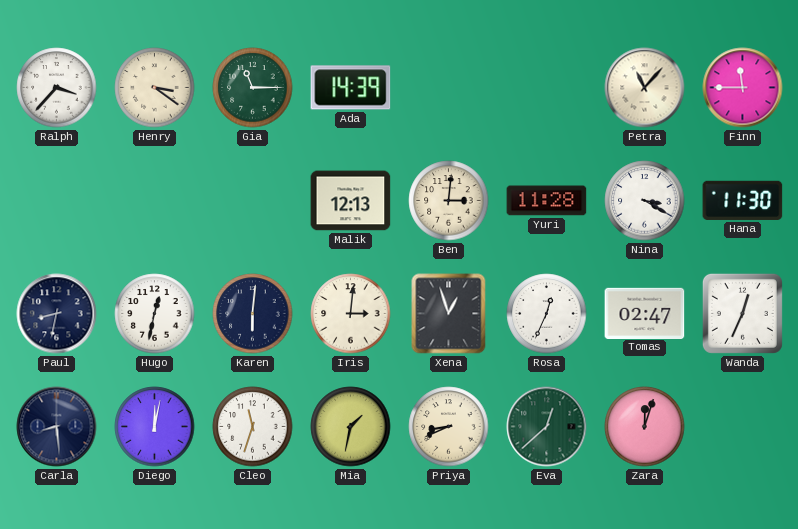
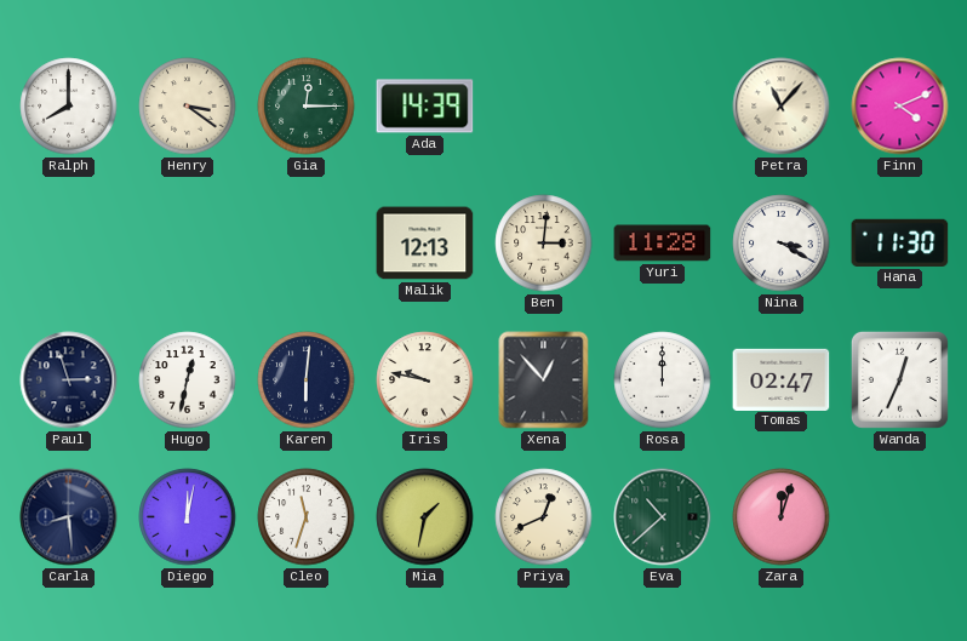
Ralph: 3:37 -> 8:00
Gia: 11:15 -> 12:15
Finn: 11:45 -> 4:11
Paul: 8:32 -> 2:57
Iris: 3:01 -> 9:47
Xena: 12:57 -> 12:53
Rosa: 12:34 -> 12:00
Priya: 8:41 -> 12:41
Eva: 12:38 -> 10:38
